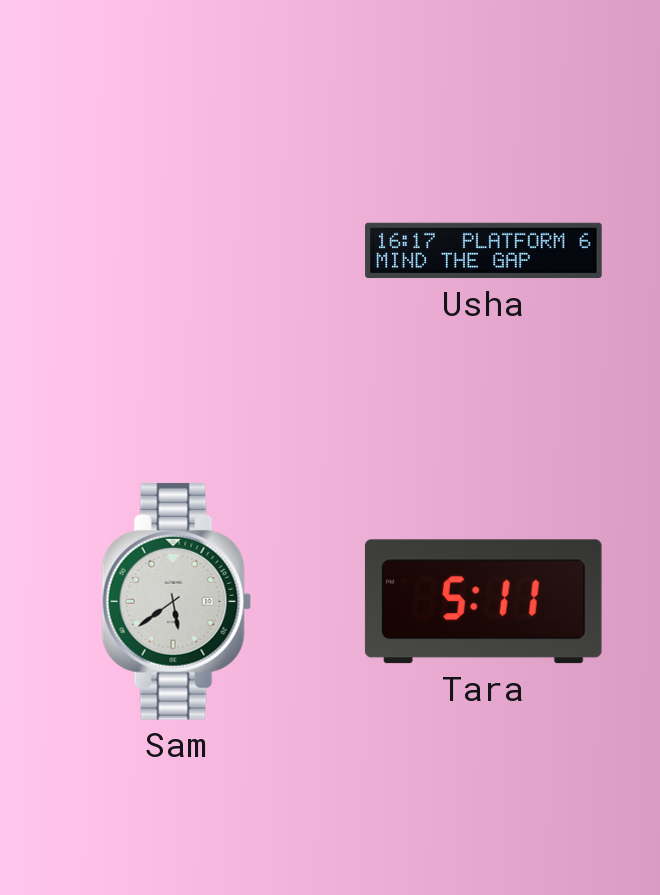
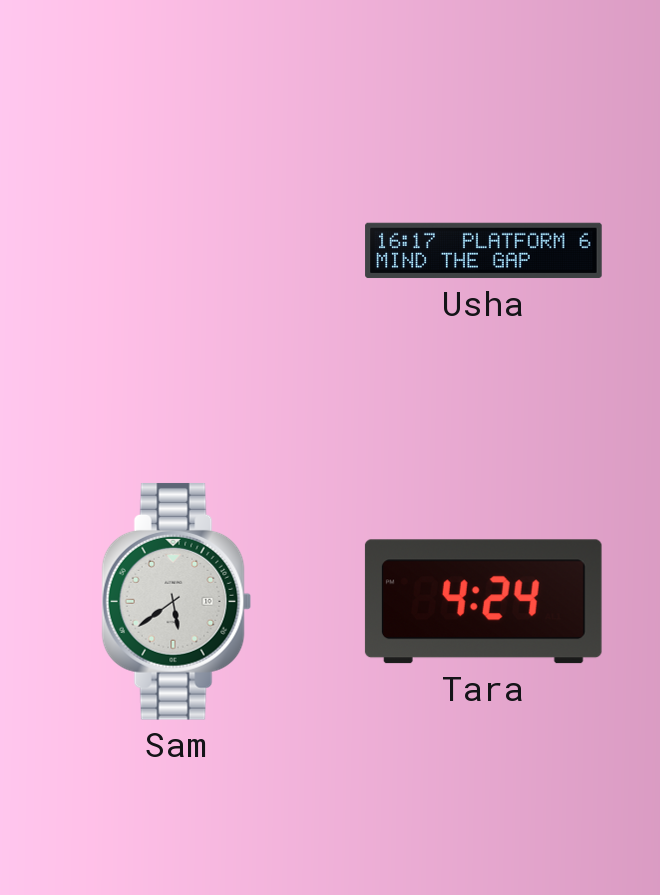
Tara: 5:11 -> 4:24
